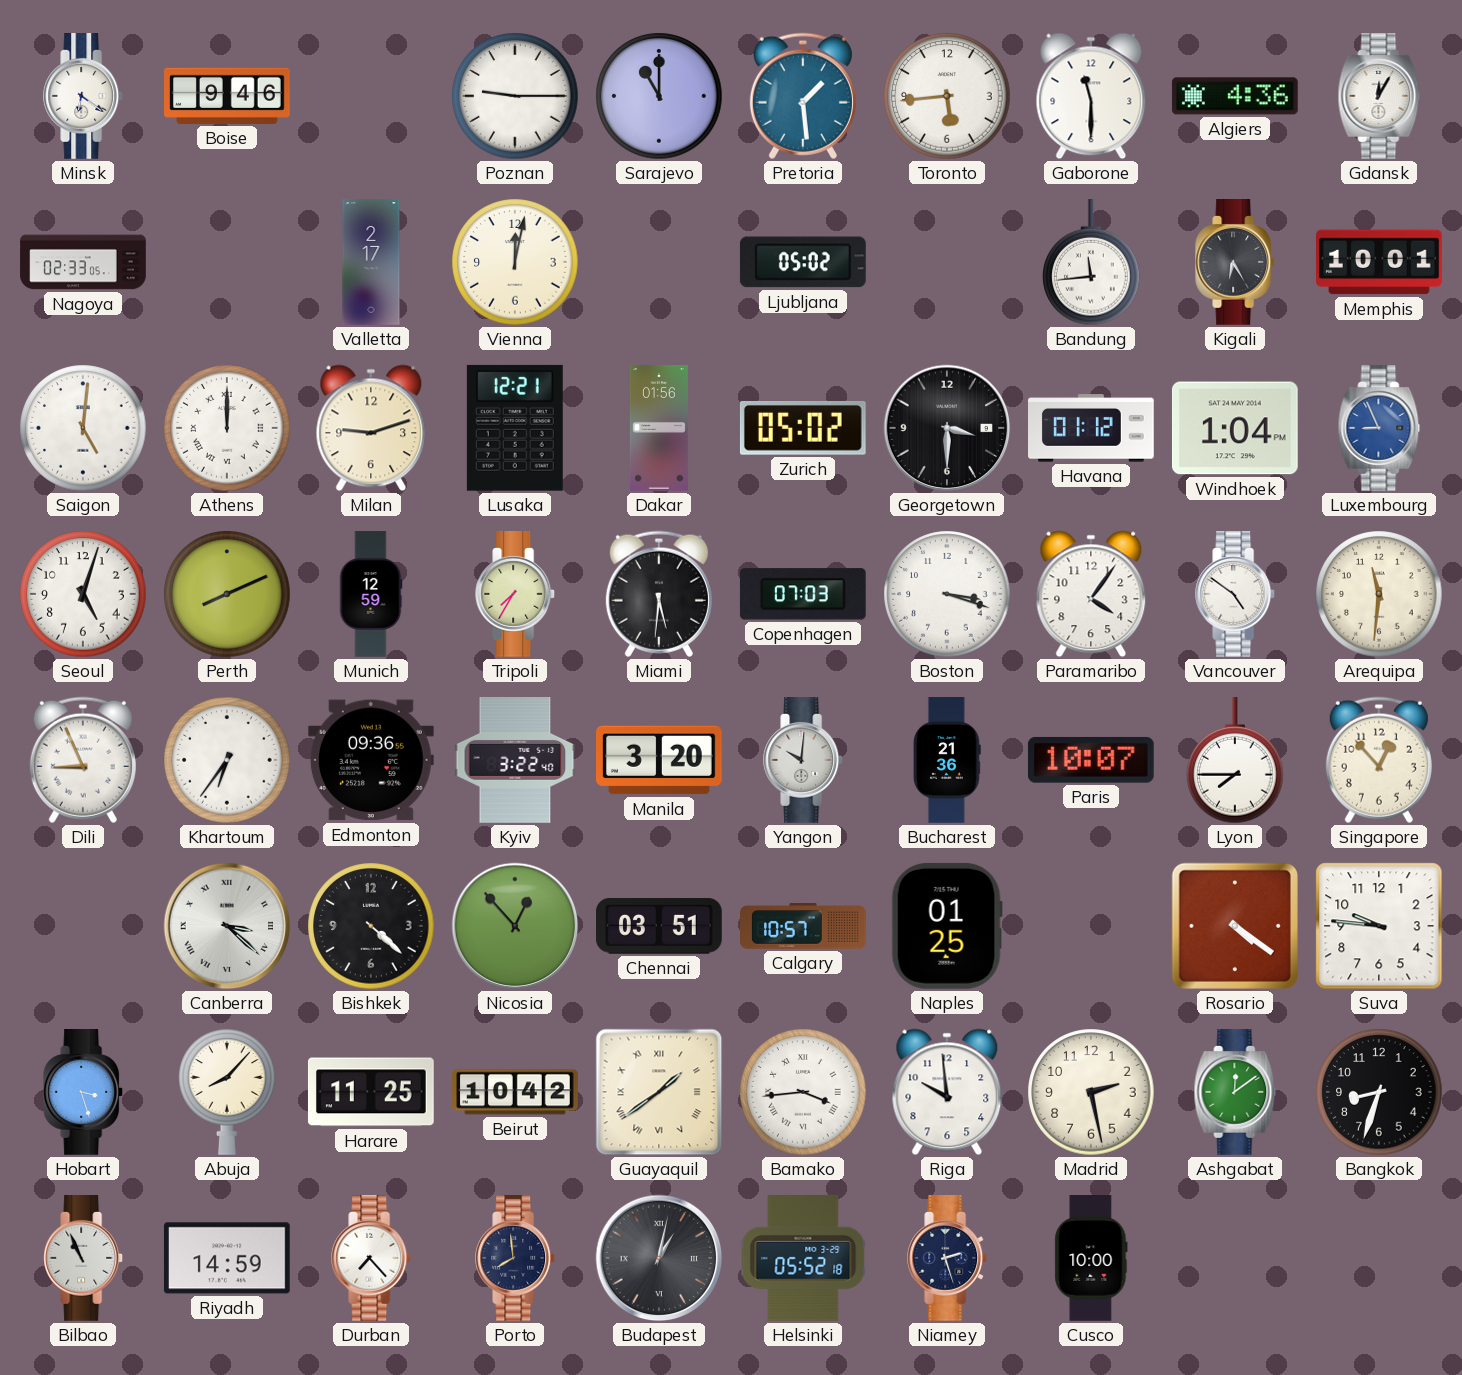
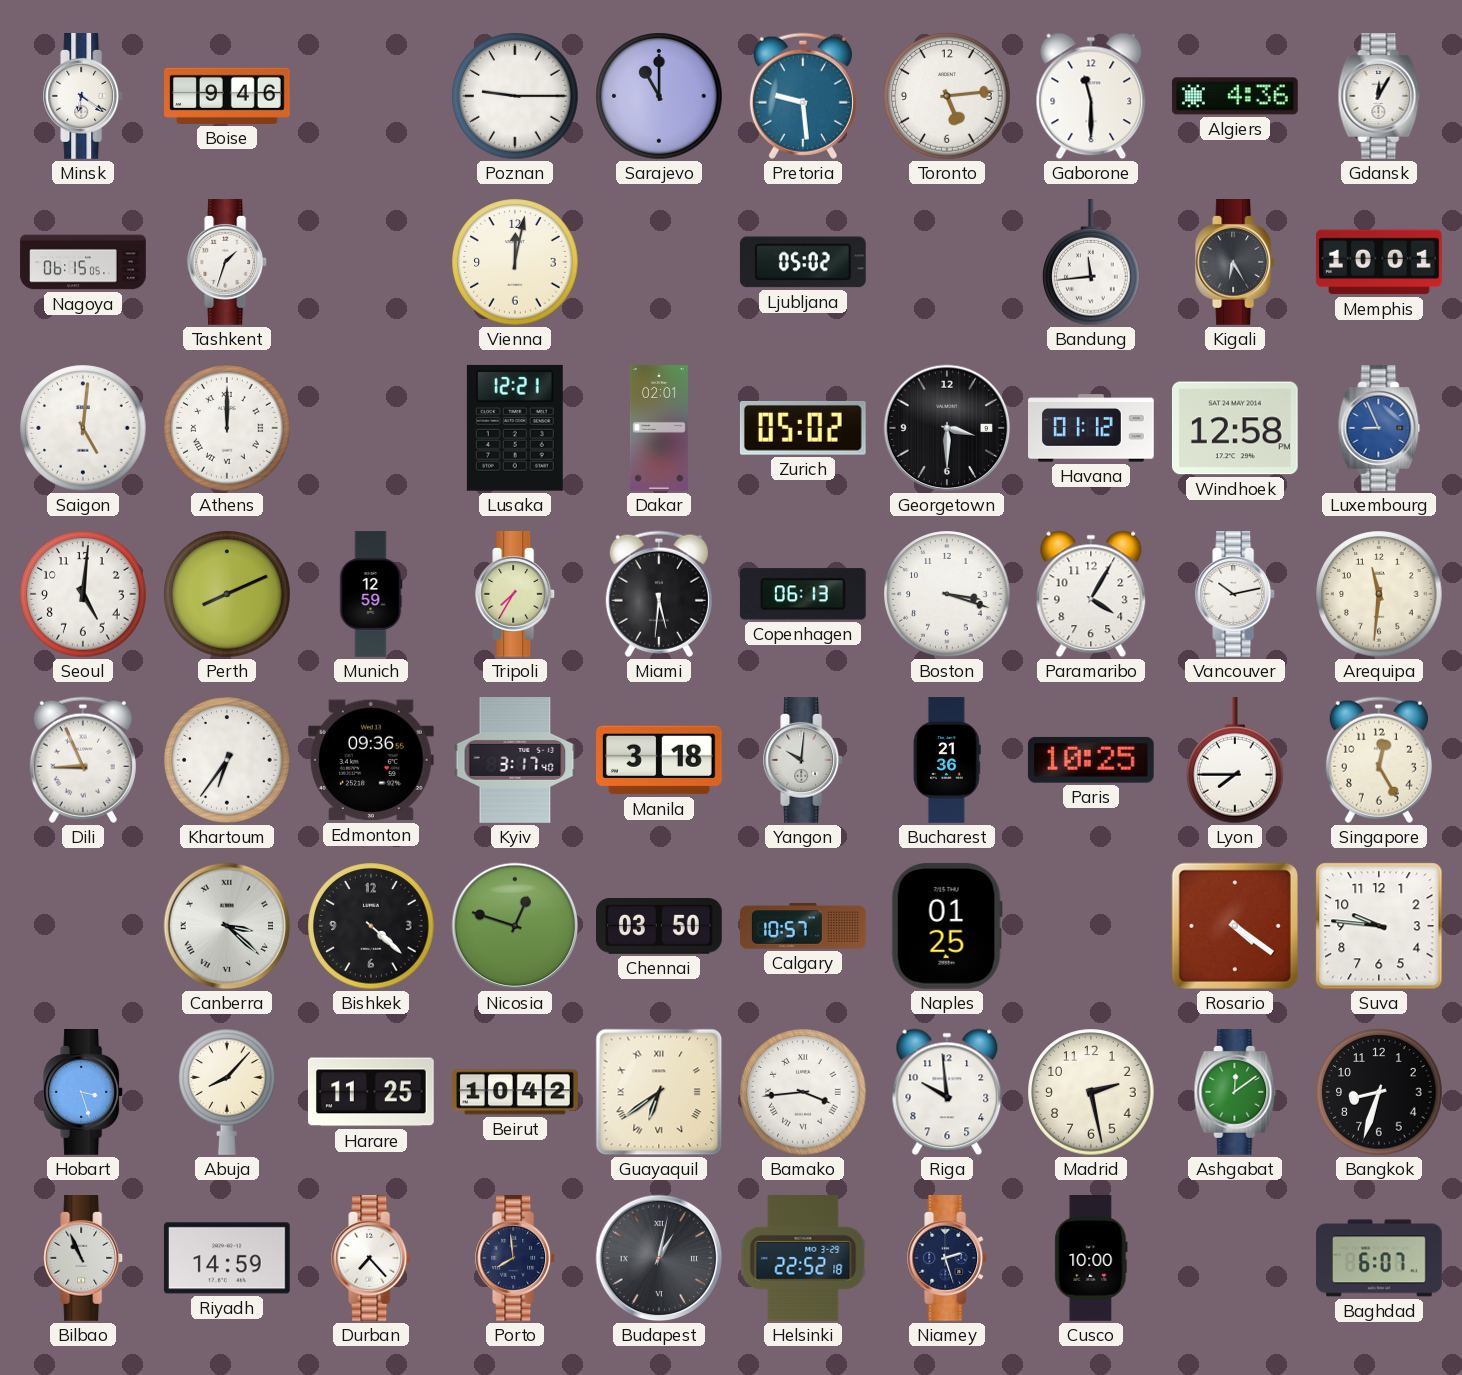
Pretoria: 1:29 -> 9:29
Toronto: 5:44 -> 5:14
Nagoya: 02:33 -> 06:15
Tashkent: none -> 1:33
Valletta: 2:17 -> none
Milan: 9:12 -> none
Dakar: 01:56 -> 02:01
Windhoek: 1:04 -> 12:58
Seoul: 5:03 -> 5:01
Copenhagen: 07:03 -> 06:13
Paramaribo: 4:06 -> 4:05
Vancouver: 4:51 -> 10:13
Kyiv: 3:22 -> 3:17
Manila: 3:20 -> 3:18
Paris: 10:07 -> 10:25
Singapore: 12:53 -> 12:25
Nicosia: 12:53 -> 12:48
Chennai: 03:51 -> 03:50
Guayaquil: 1:39 -> 6:39
Helsinki: 05:52 -> 22:52
Baghdad: none -> 6:07
